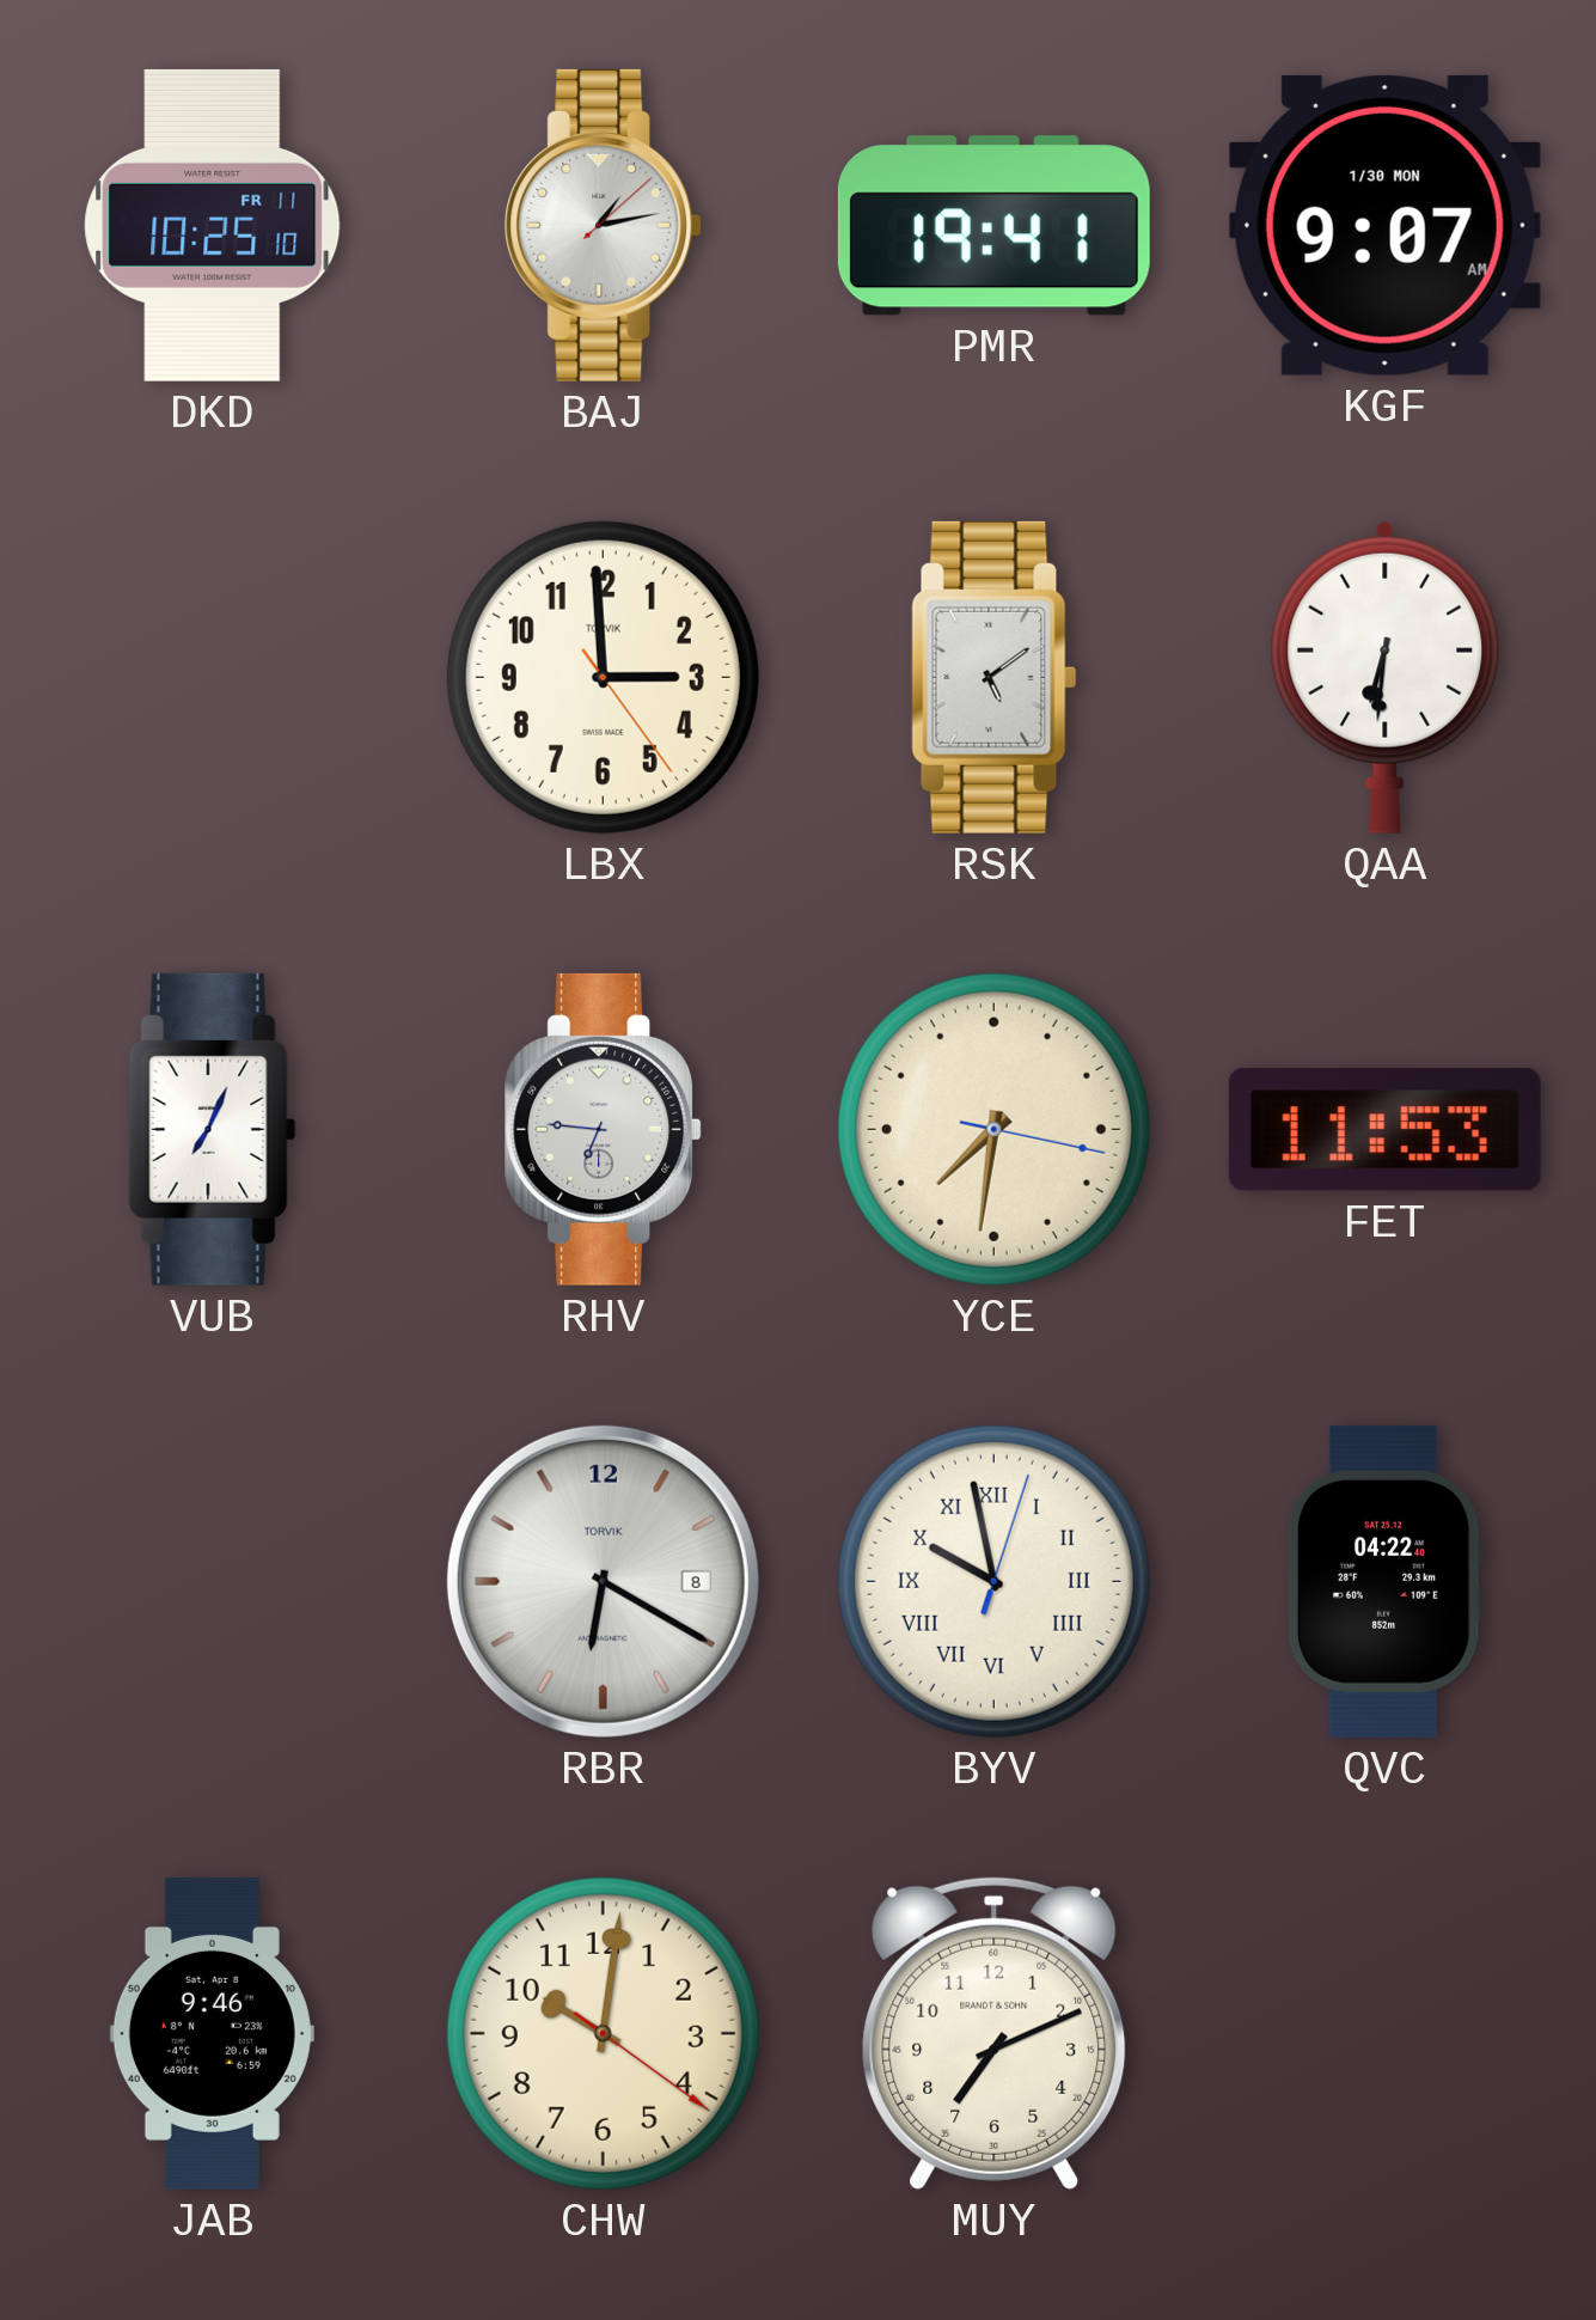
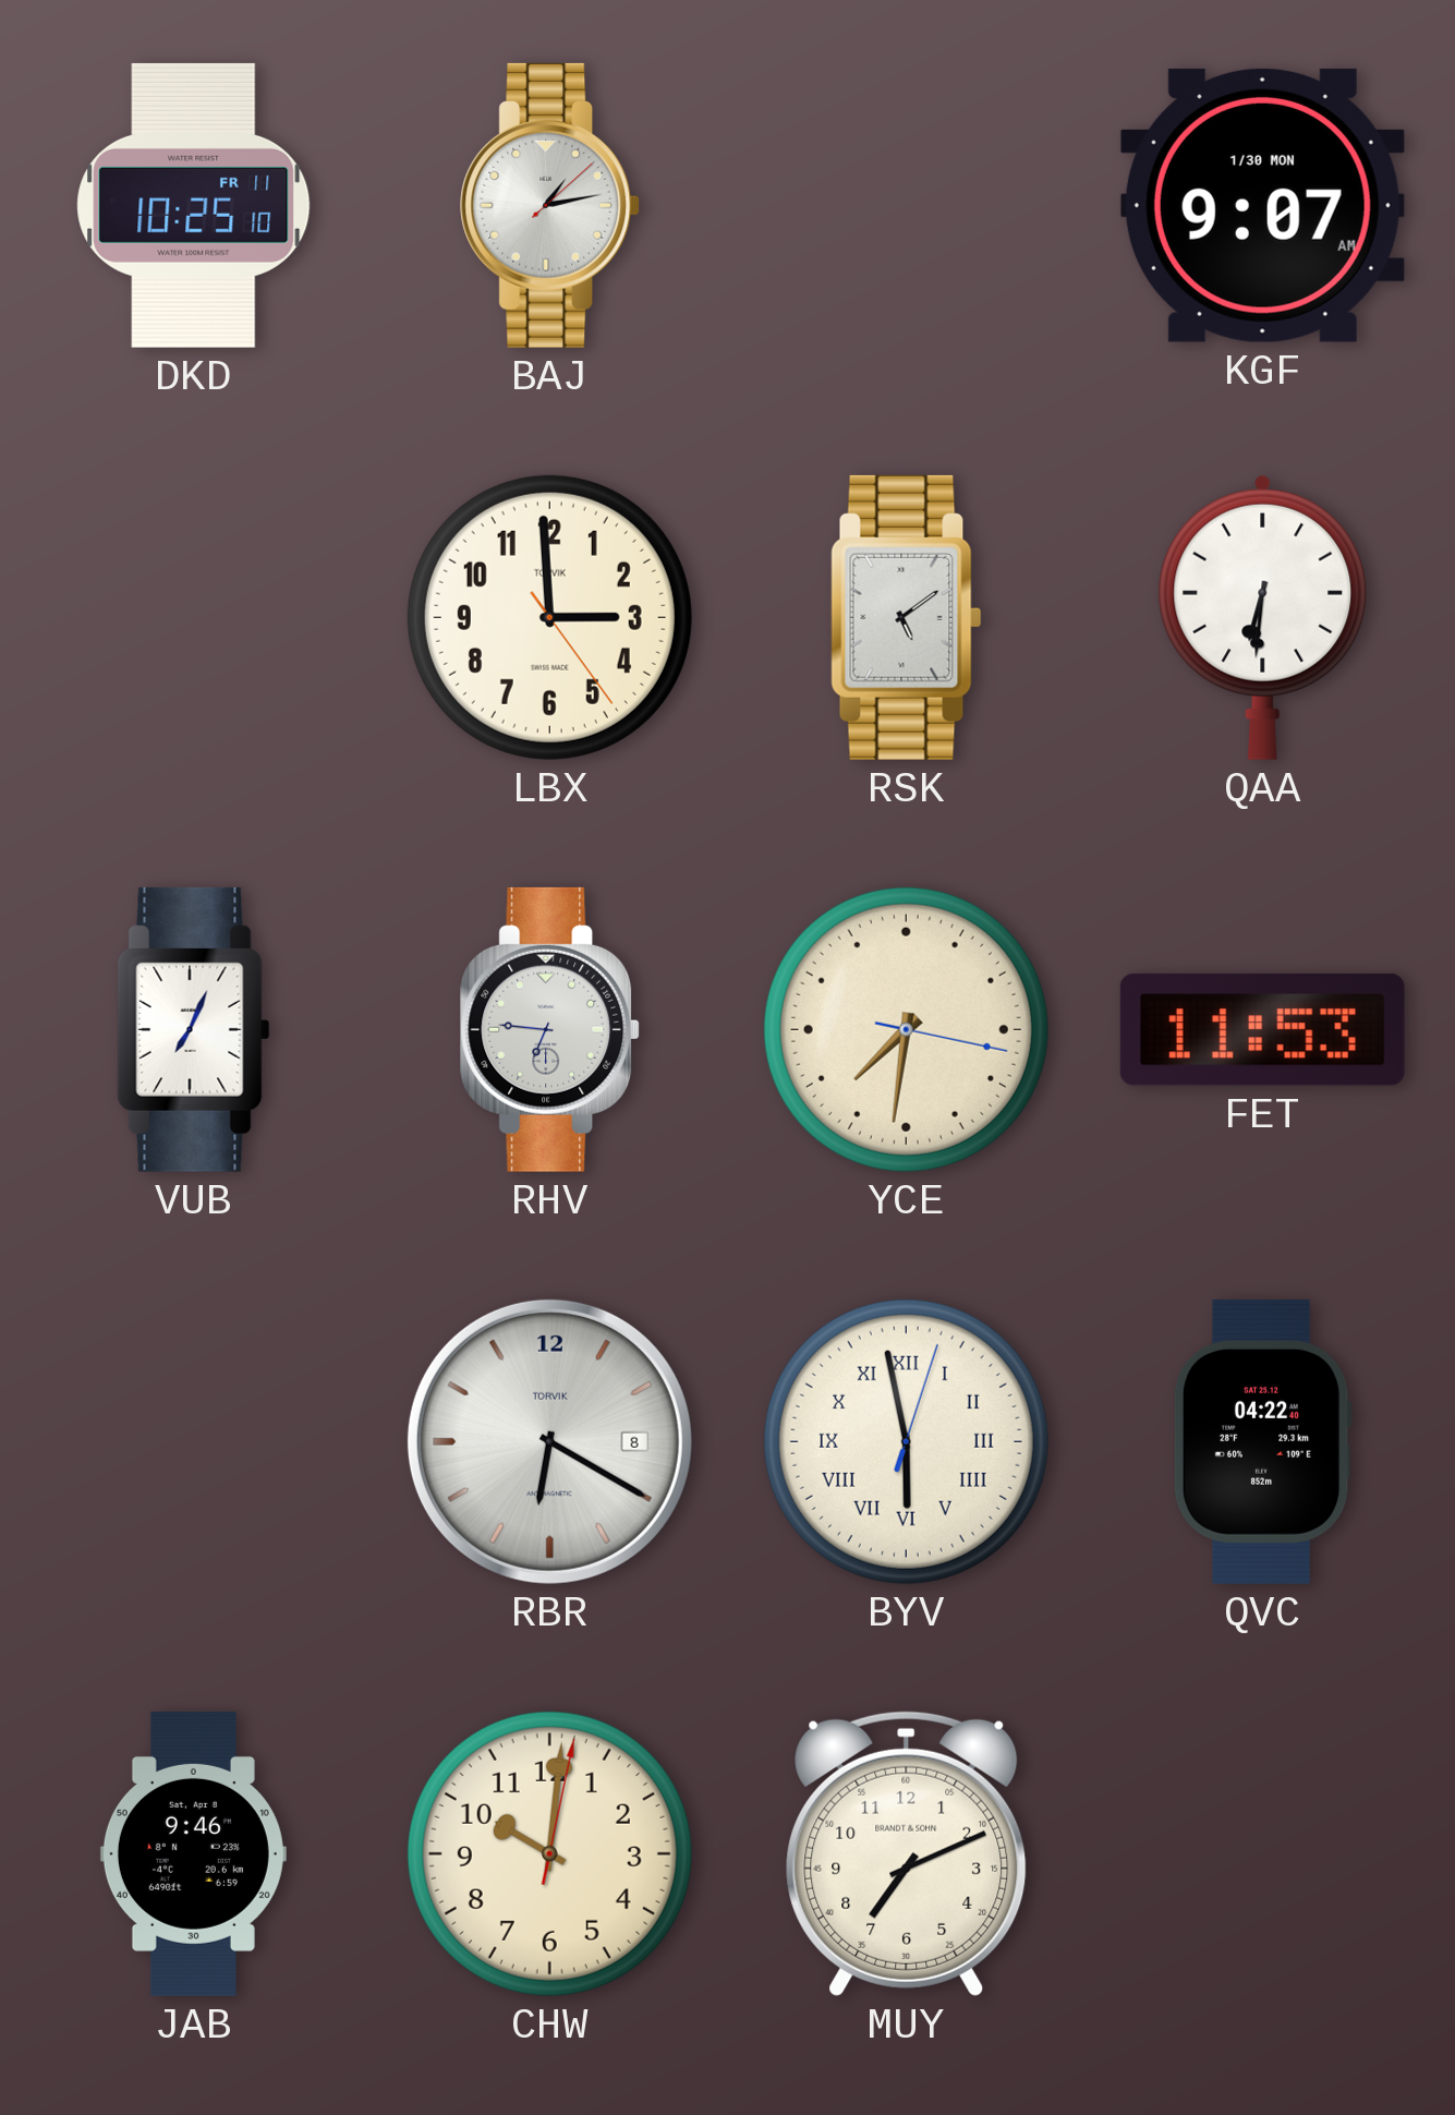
PMR: 19:41 -> none
BYV: 9:58 -> 5:58
CHW: 10:01:21 -> 10:01:02
